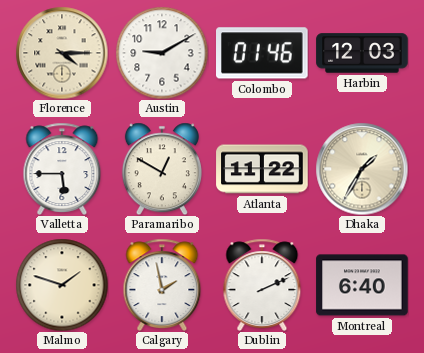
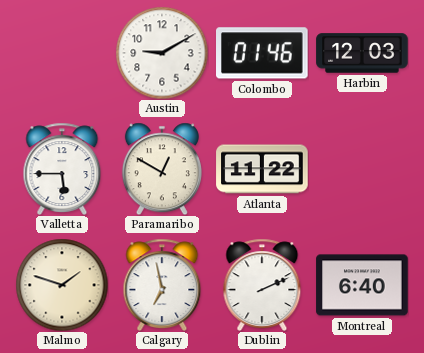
Florence: 4:15 -> none
Dhaka: 1:35 -> none
Calgary: 1:58 -> 6:58
